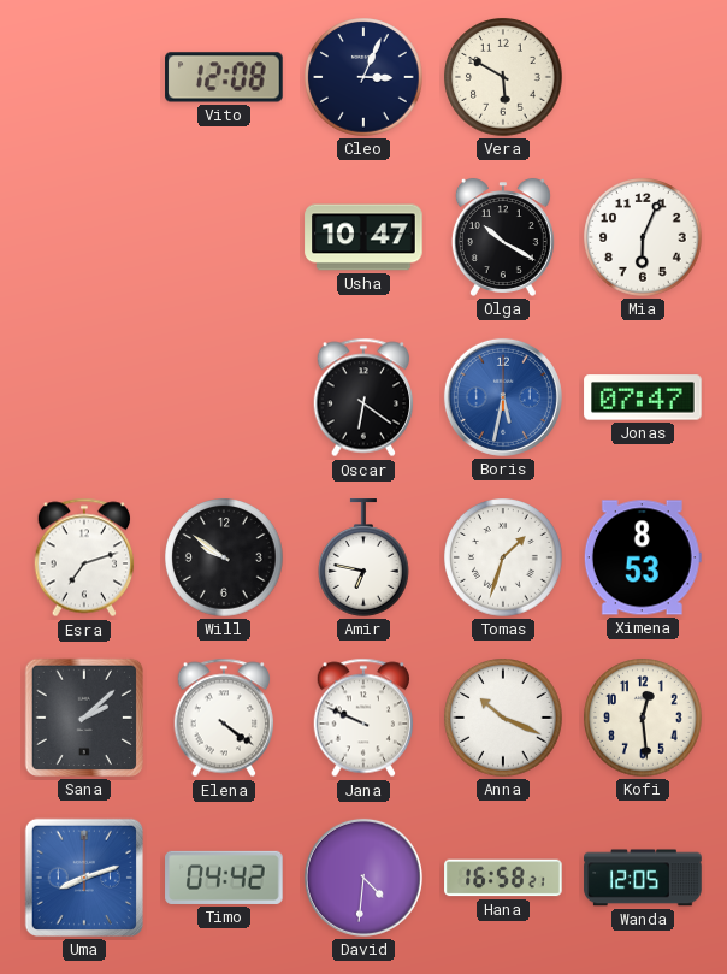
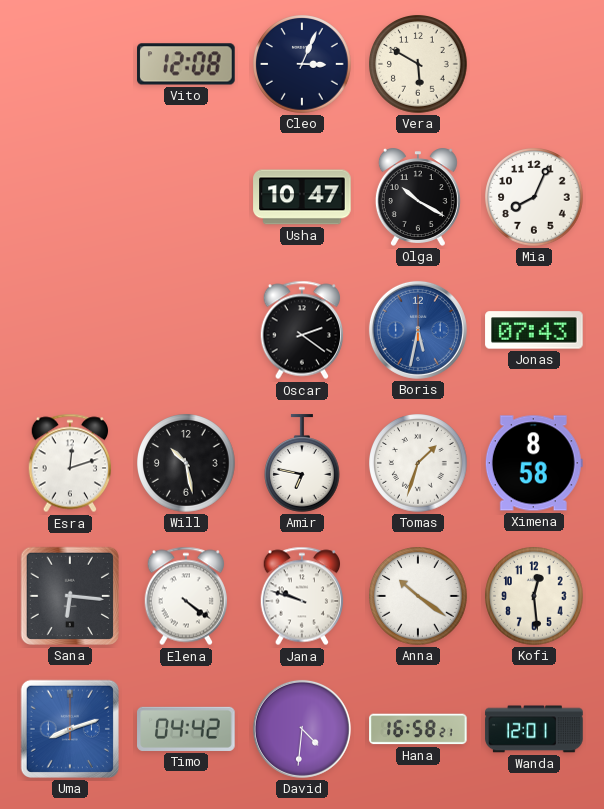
Mia: 6:04 -> 8:04
Oscar: 6:21 -> 2:21
Jonas: 07:47 -> 07:43
Esra: 7:12 -> 12:12
Will: 9:51 -> 10:28
Ximena: 8:53 -> 8:58
Sana: 2:08 -> 6:16
Jana: 9:49 -> 9:48
Anna: 10:19 -> 10:21
Wanda: 12:05 -> 12:01
